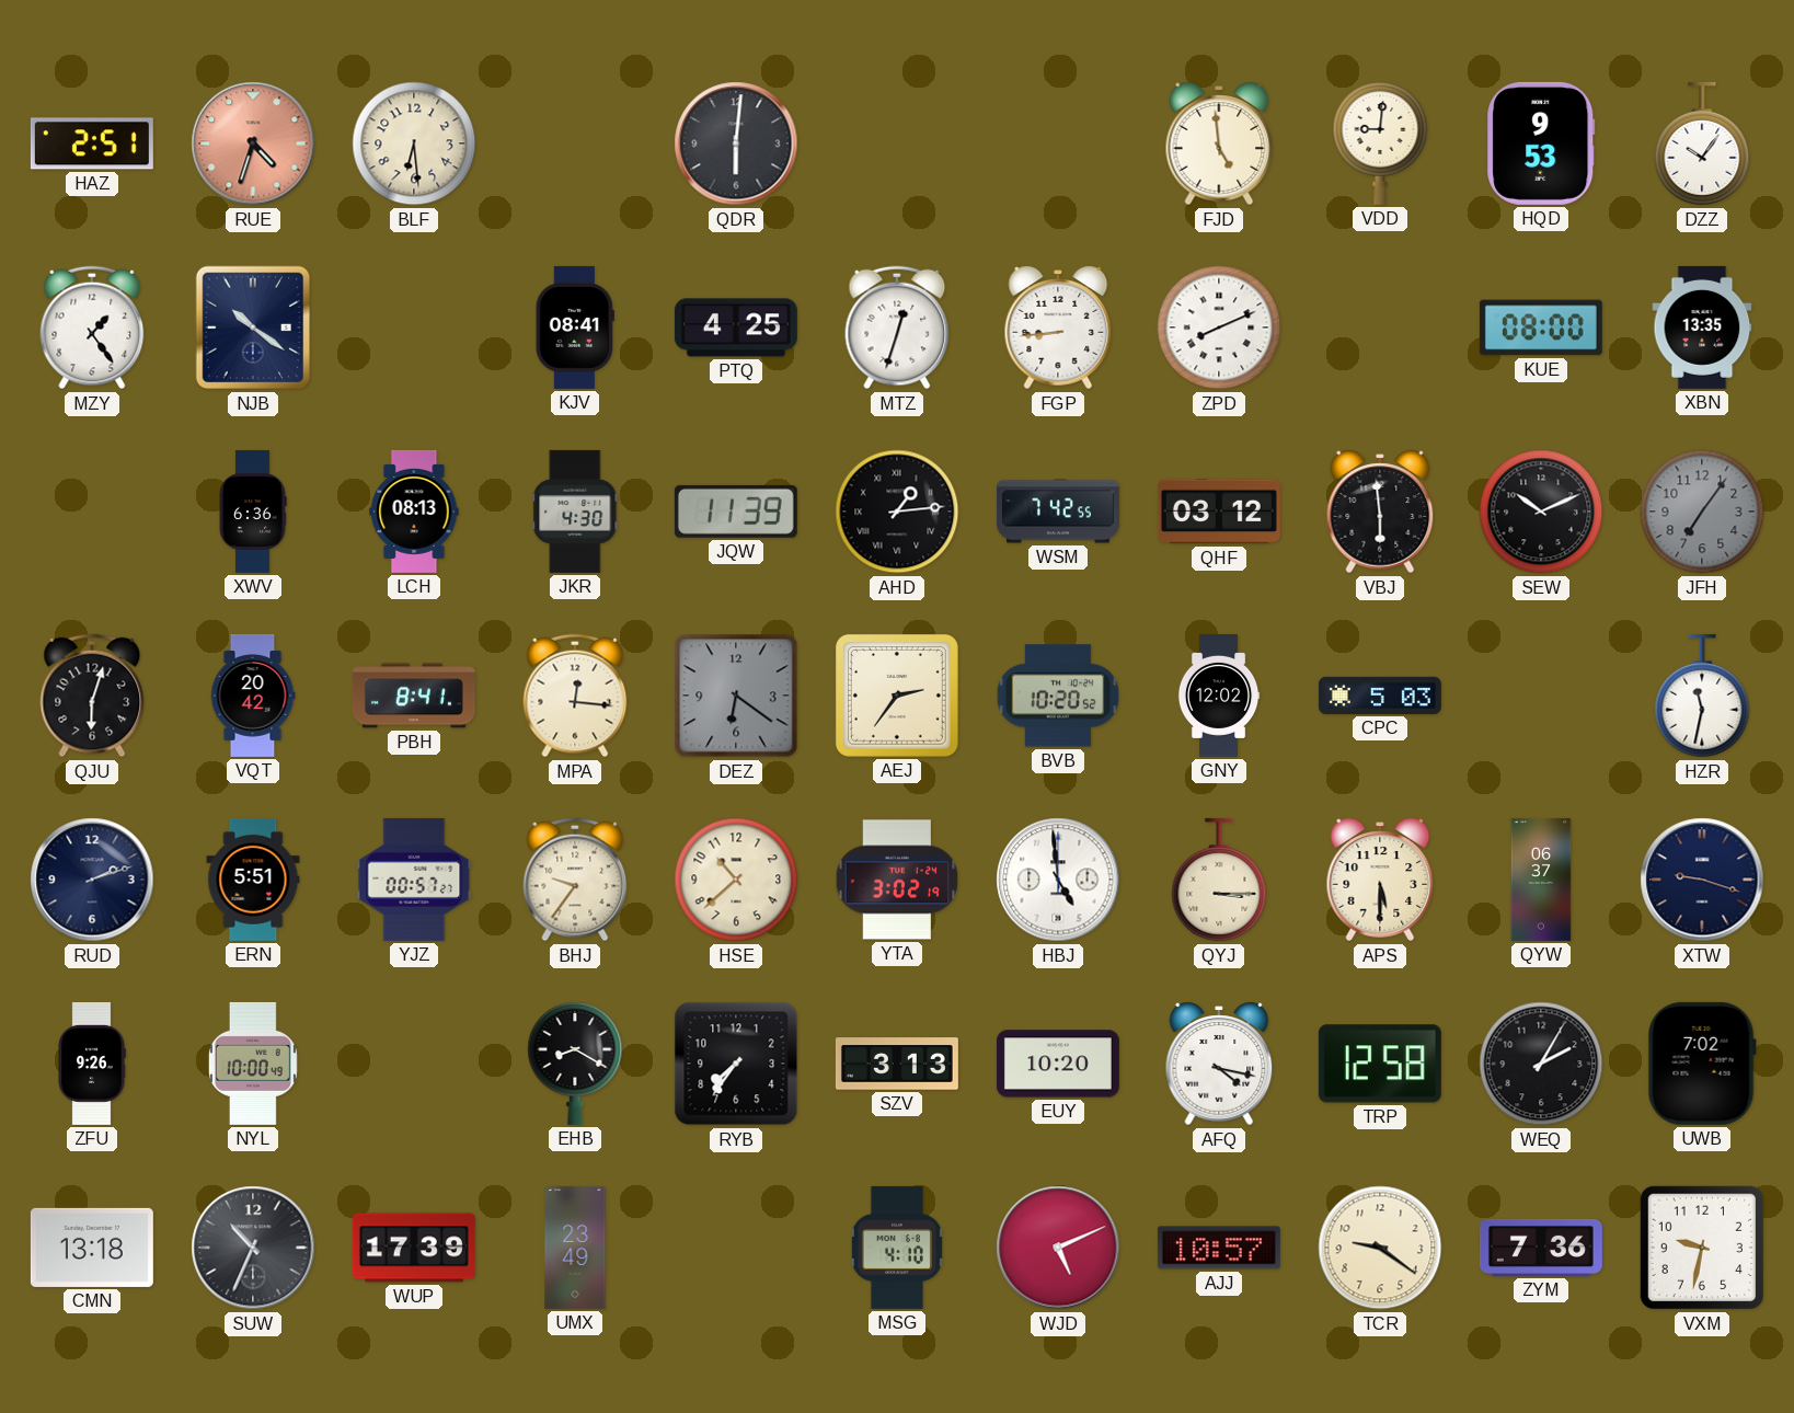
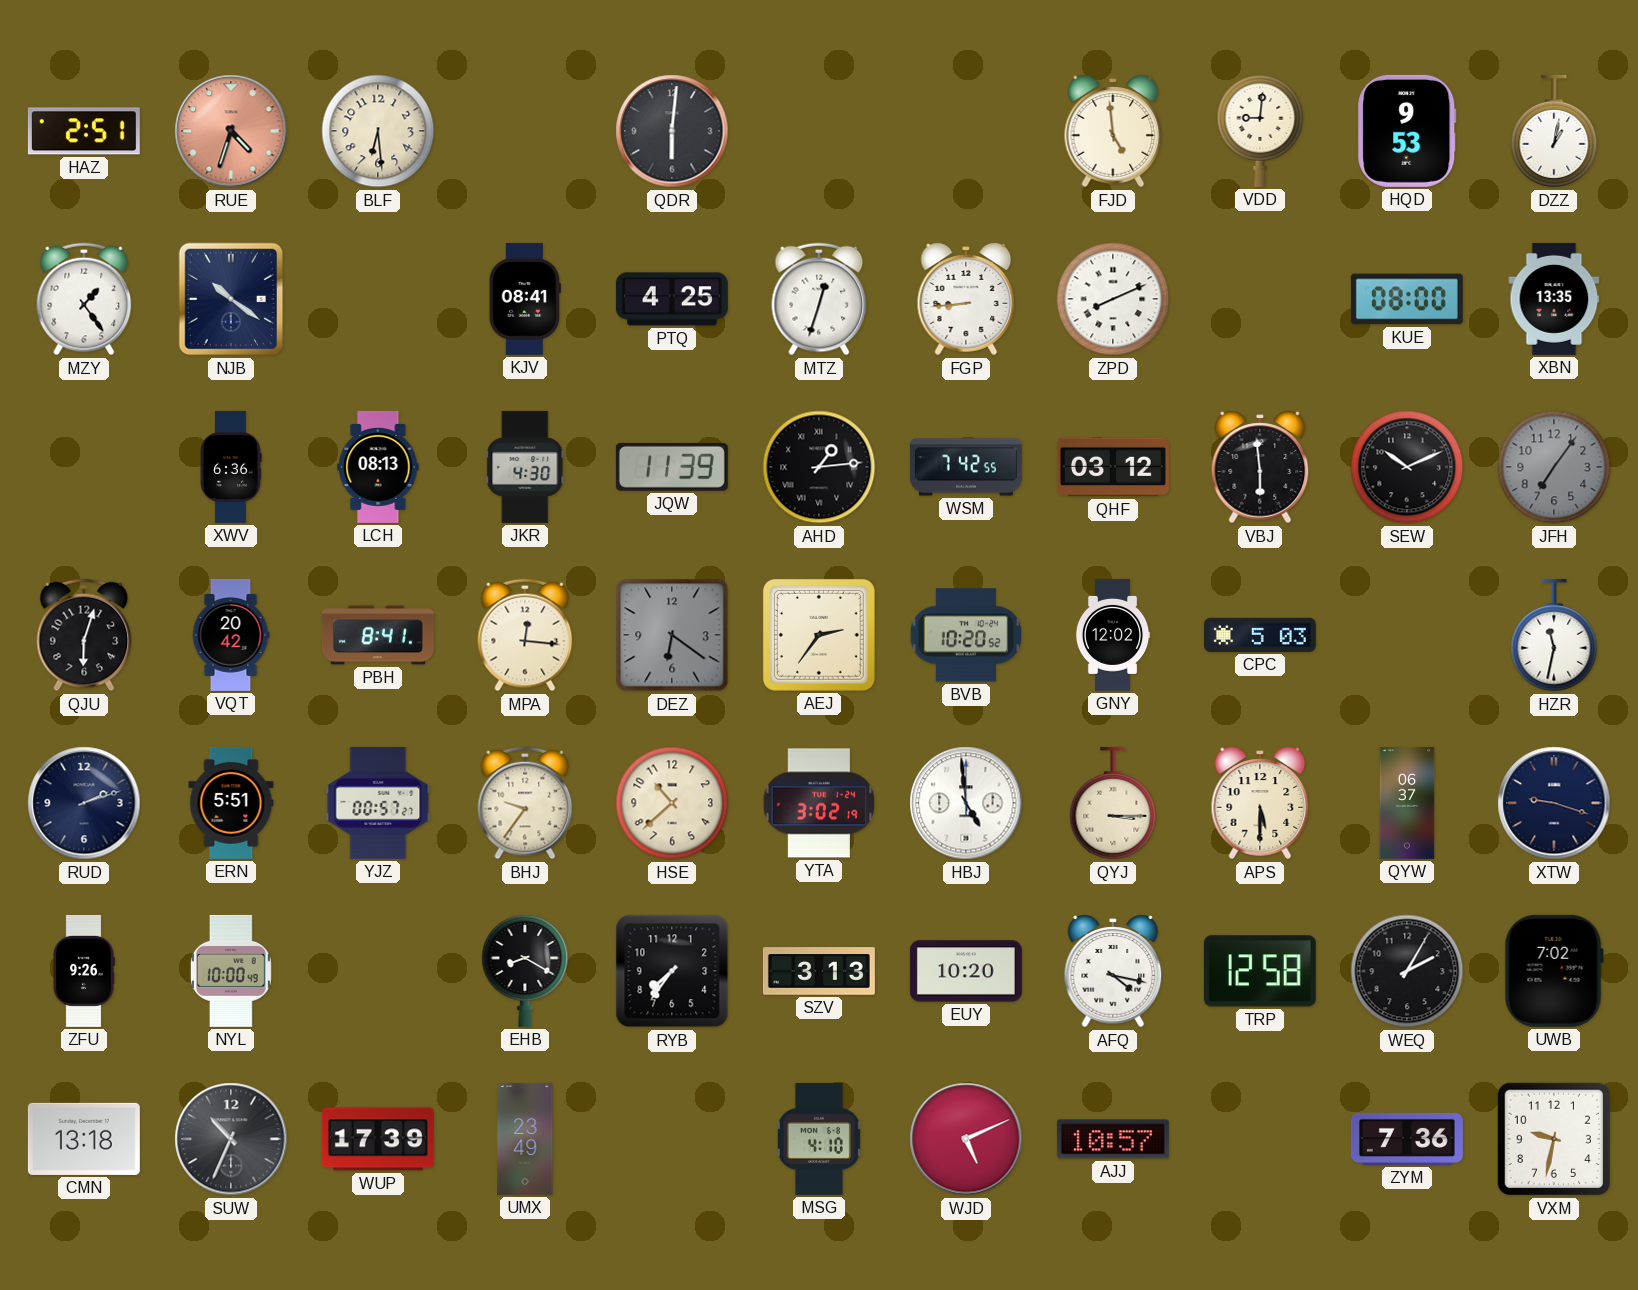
DZZ: 10:06 -> 1:02
TCR: 9:21 -> none
